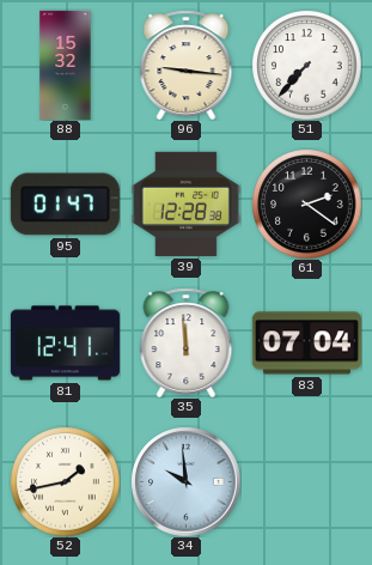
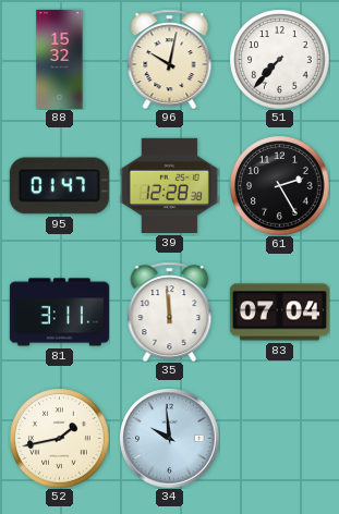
96: 9:16 -> 10:02
61: 2:21 -> 2:25
81: 12:41 -> 3:11
